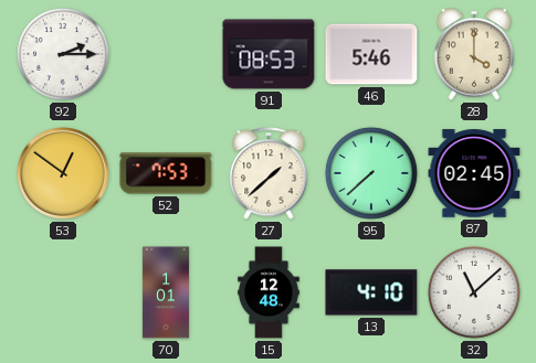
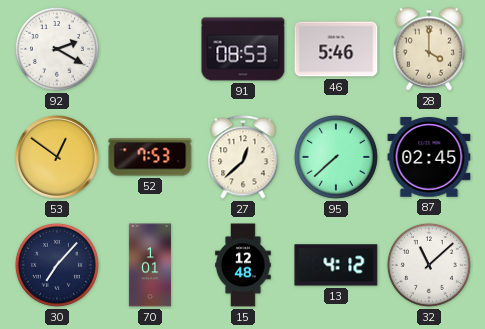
92: 2:15 -> 2:20
27: 1:38 -> 12:38
30: none -> 7:07
13: 4:10 -> 4:12
